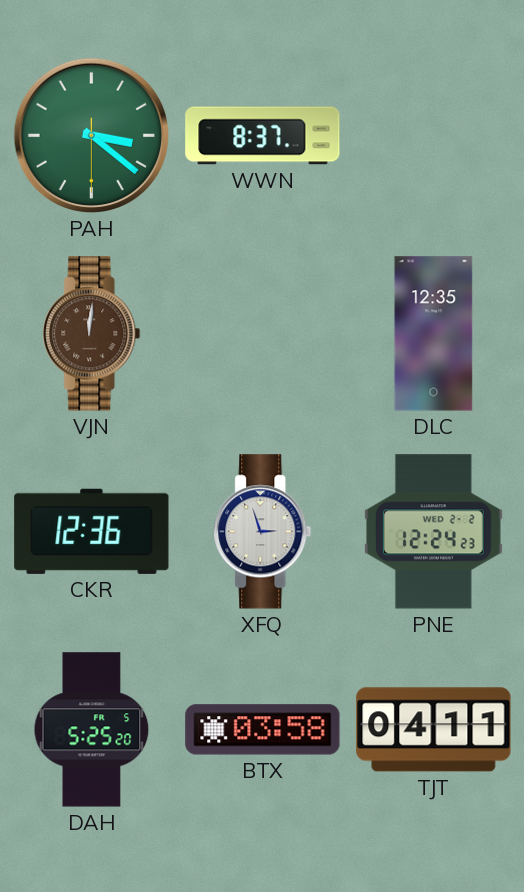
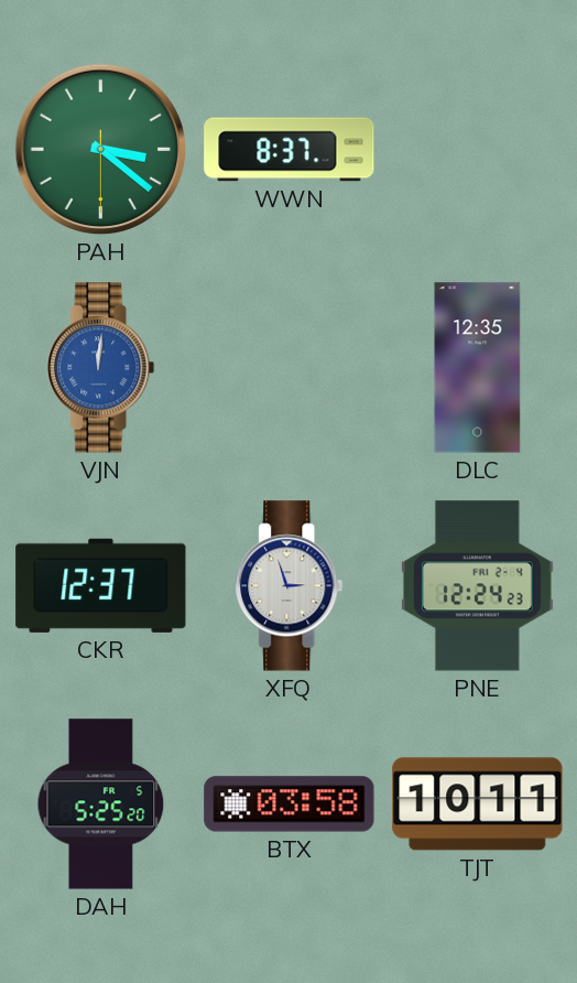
VJN dial: brown -> blue
CKR: 12:36 -> 12:37
PNE date: WED 2-2 -> FRI 2-4
TJT: 04:11 -> 10:11
